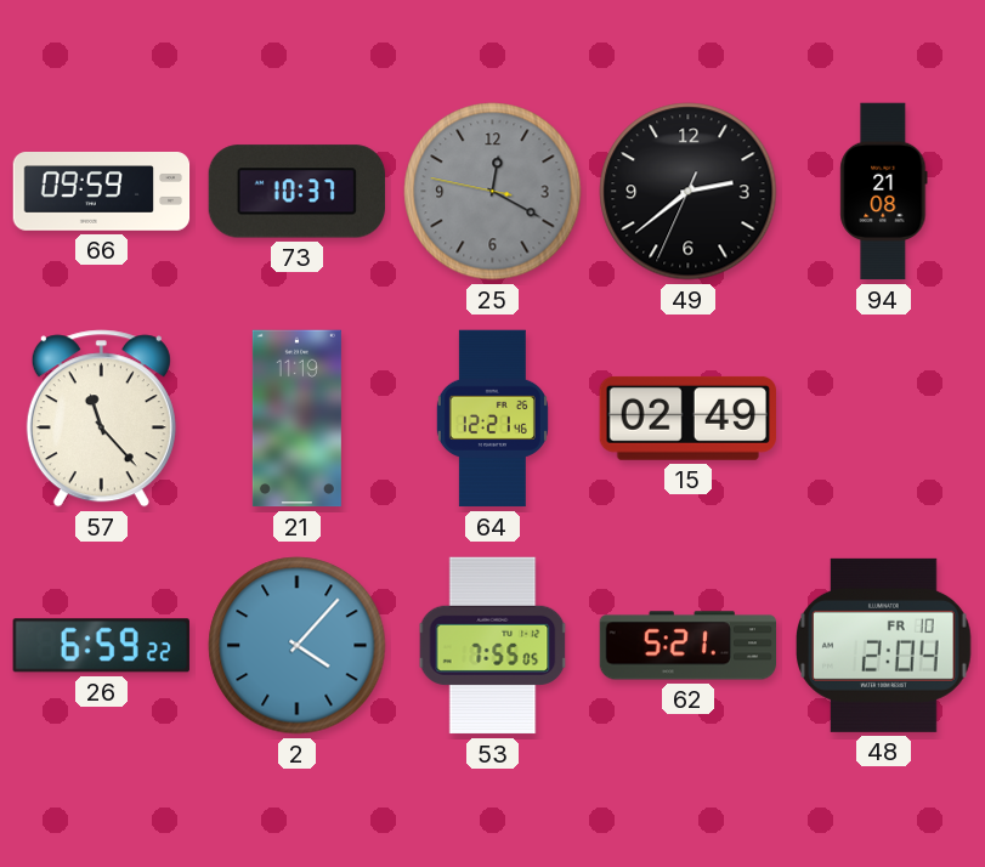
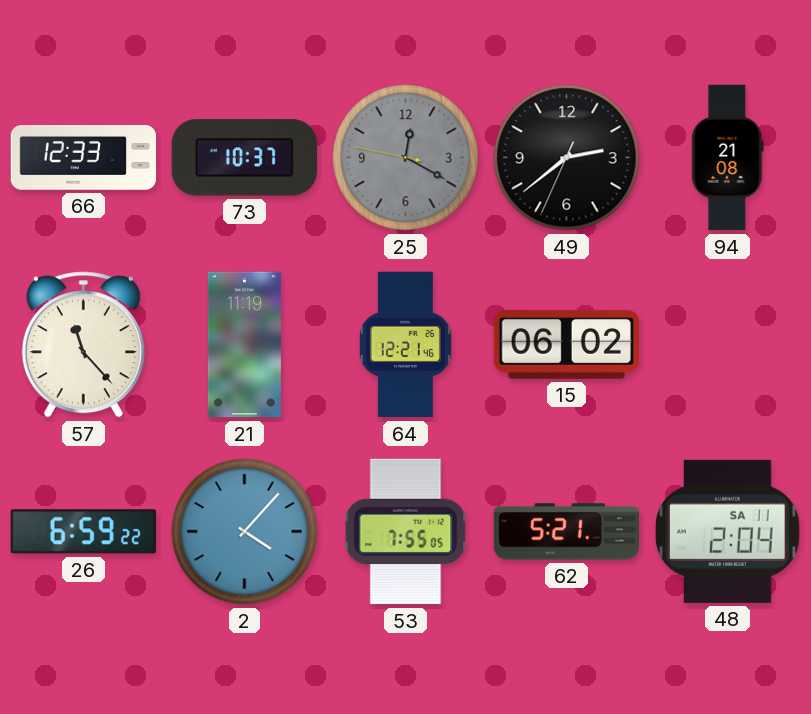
66: 09:59 -> 12:33
15: 02:49 -> 06:02
48 date: FR 10 -> SA 11
